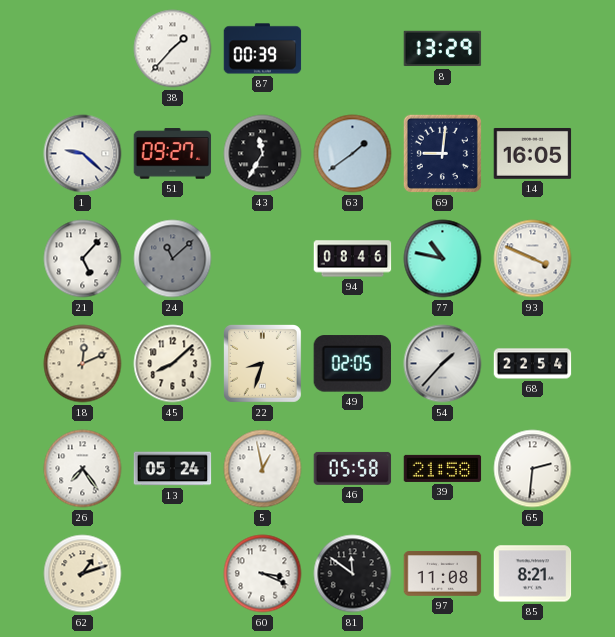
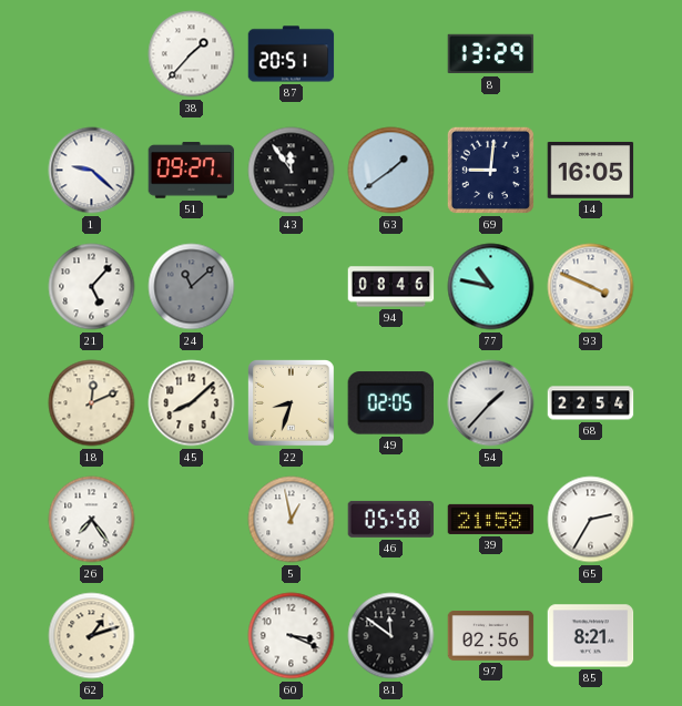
87: 00:39 -> 20:51
43: 11:35 -> 11:54
13: 05:24 -> none
65: 2:31 -> 2:35
97: 11:08 -> 02:56
